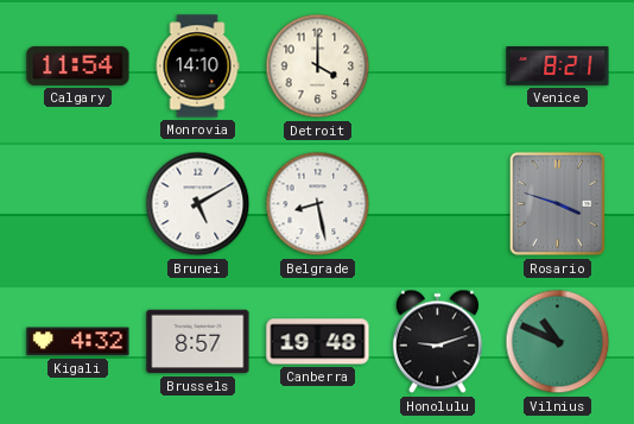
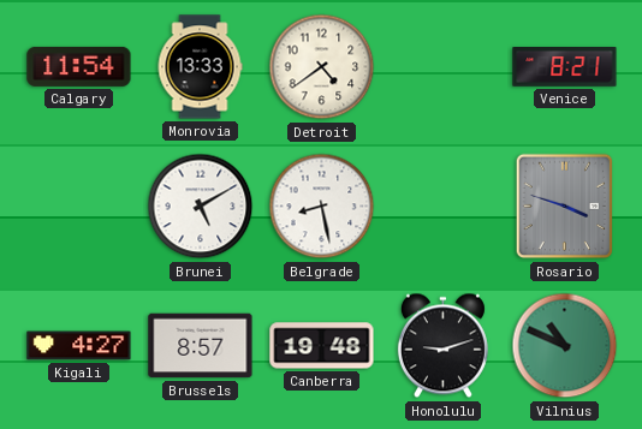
Monrovia: 14:10 -> 13:33
Detroit: 4:00 -> 4:39
Kigali: 4:32 -> 4:27
